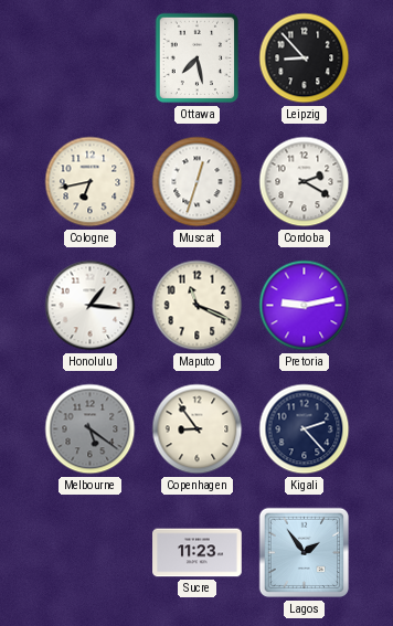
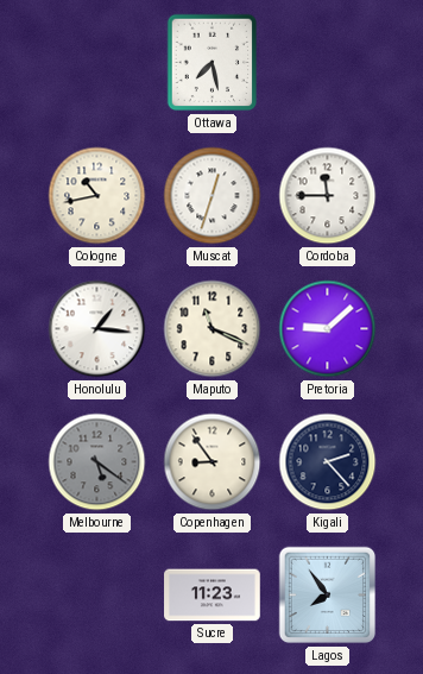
Leipzig: 8:53 -> none
Cologne: 6:43 -> 10:43
Cordoba: 2:20 -> 11:45
Pretoria: 9:13 -> 9:08
Lagos: 1:54 -> 7:54
